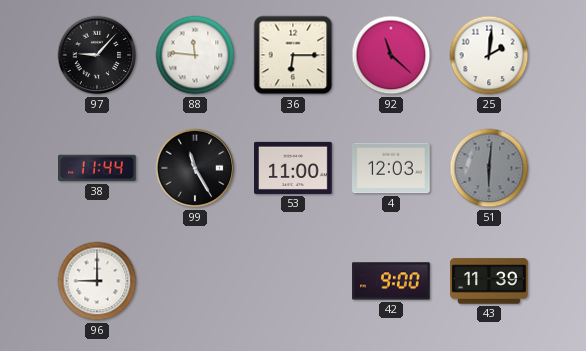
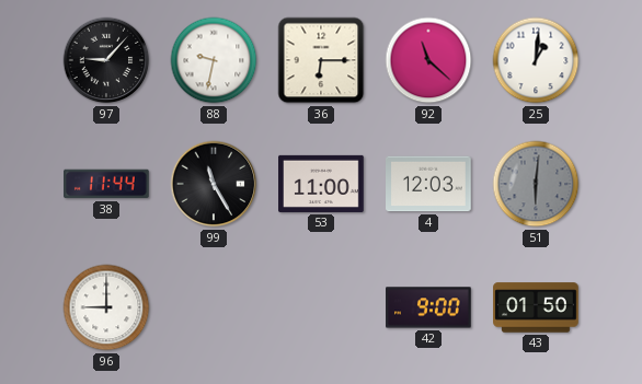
88: 11:46 -> 9:32
25: 2:01 -> 1:01
43: 11:39 -> 01:50
